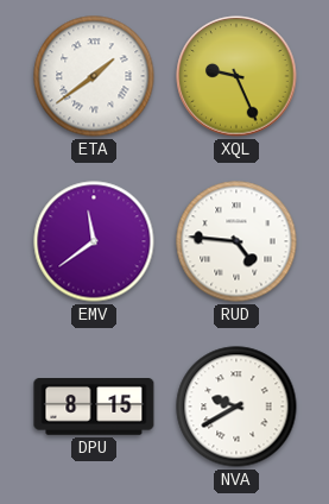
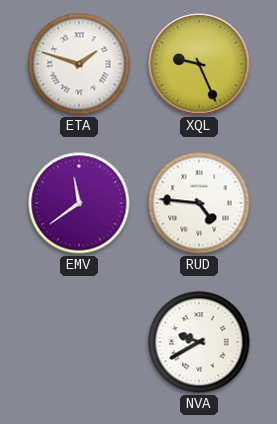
ETA: 1:39 -> 1:48
DPU: 8:15 -> none
